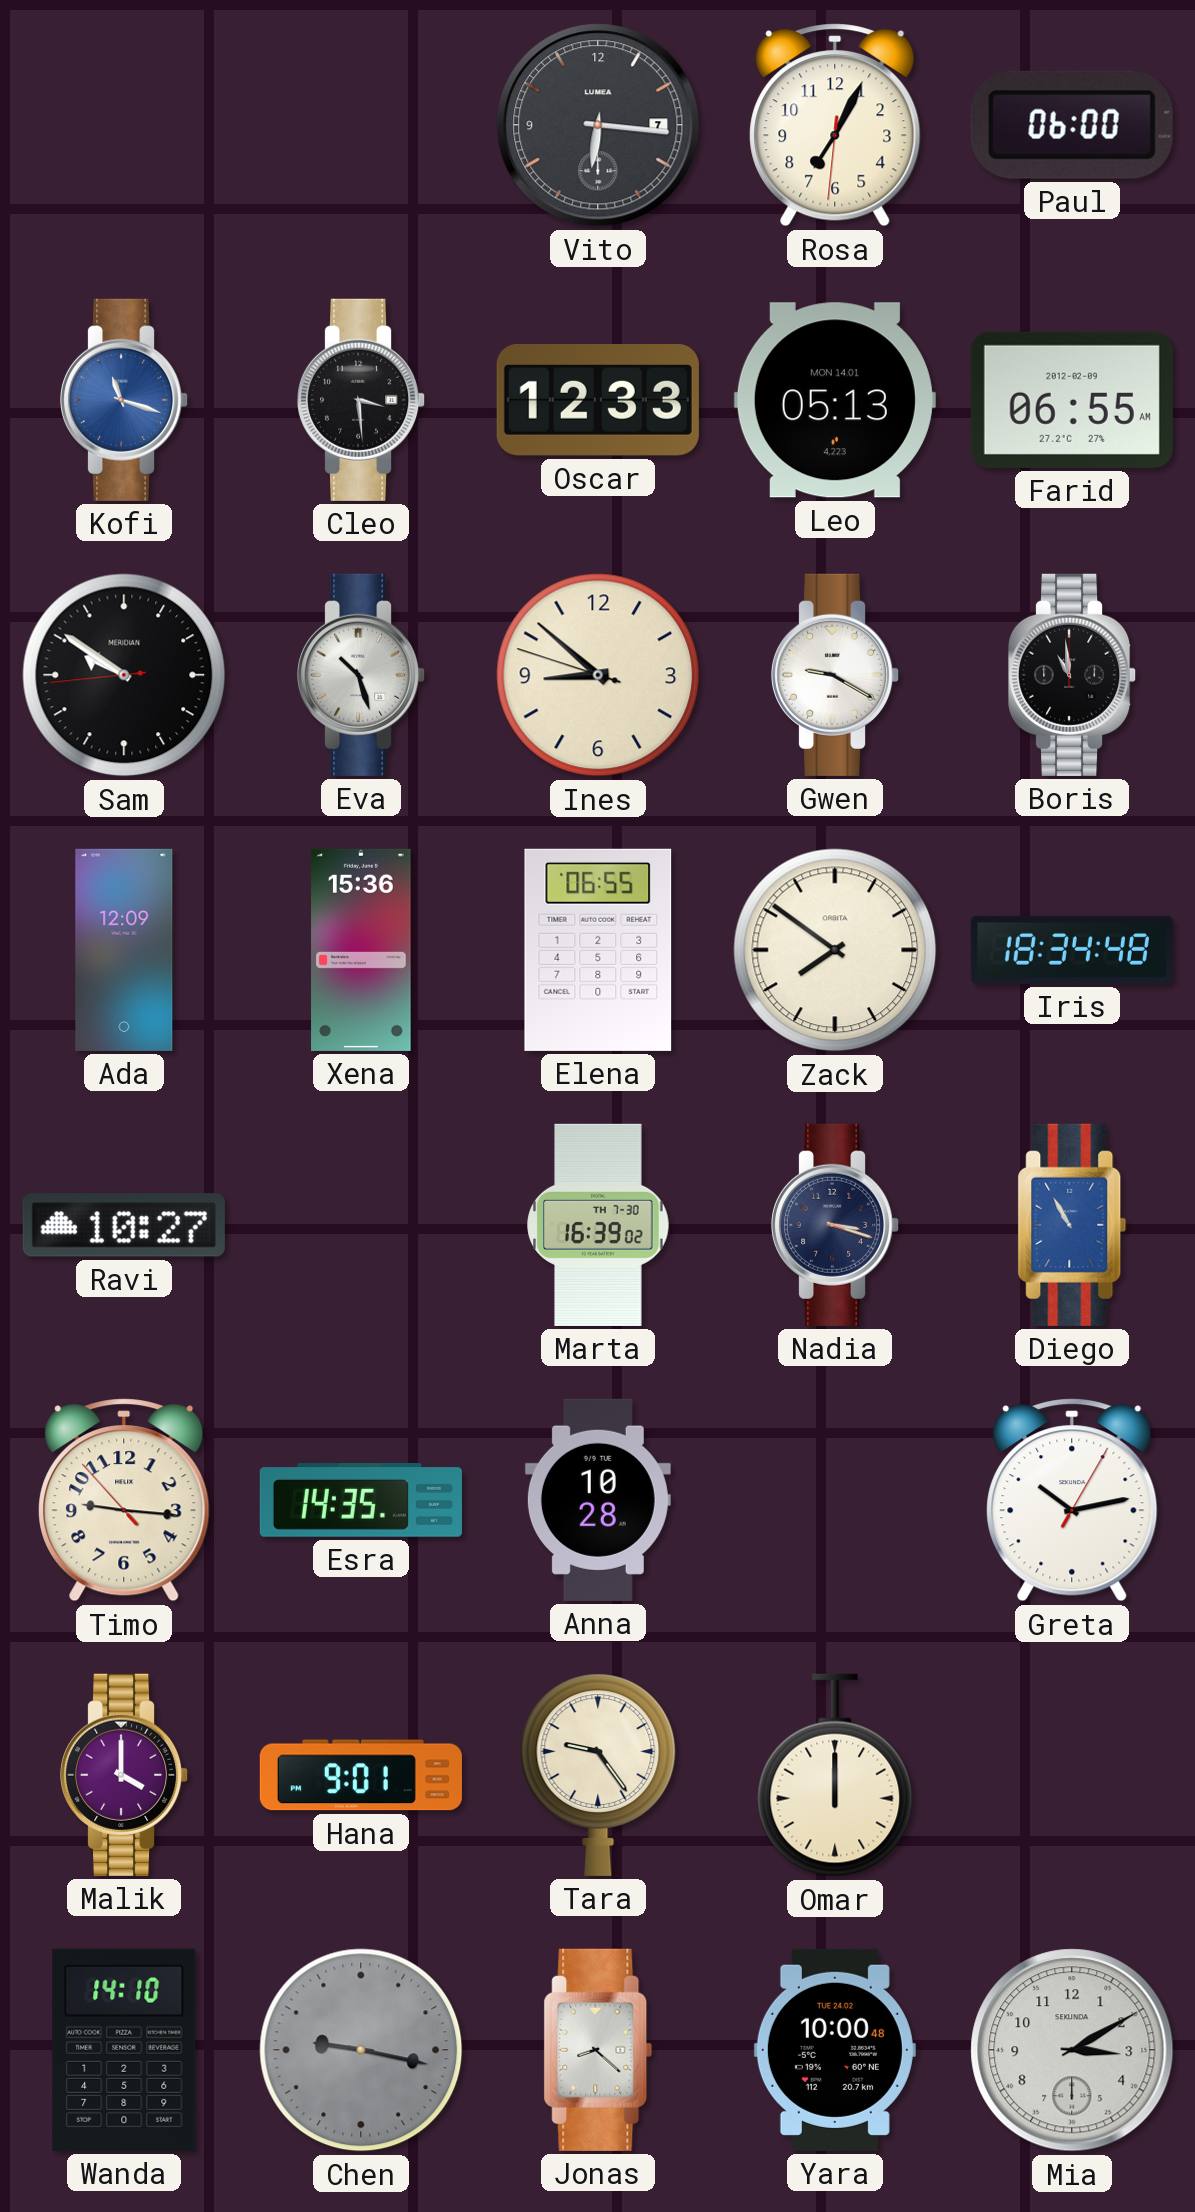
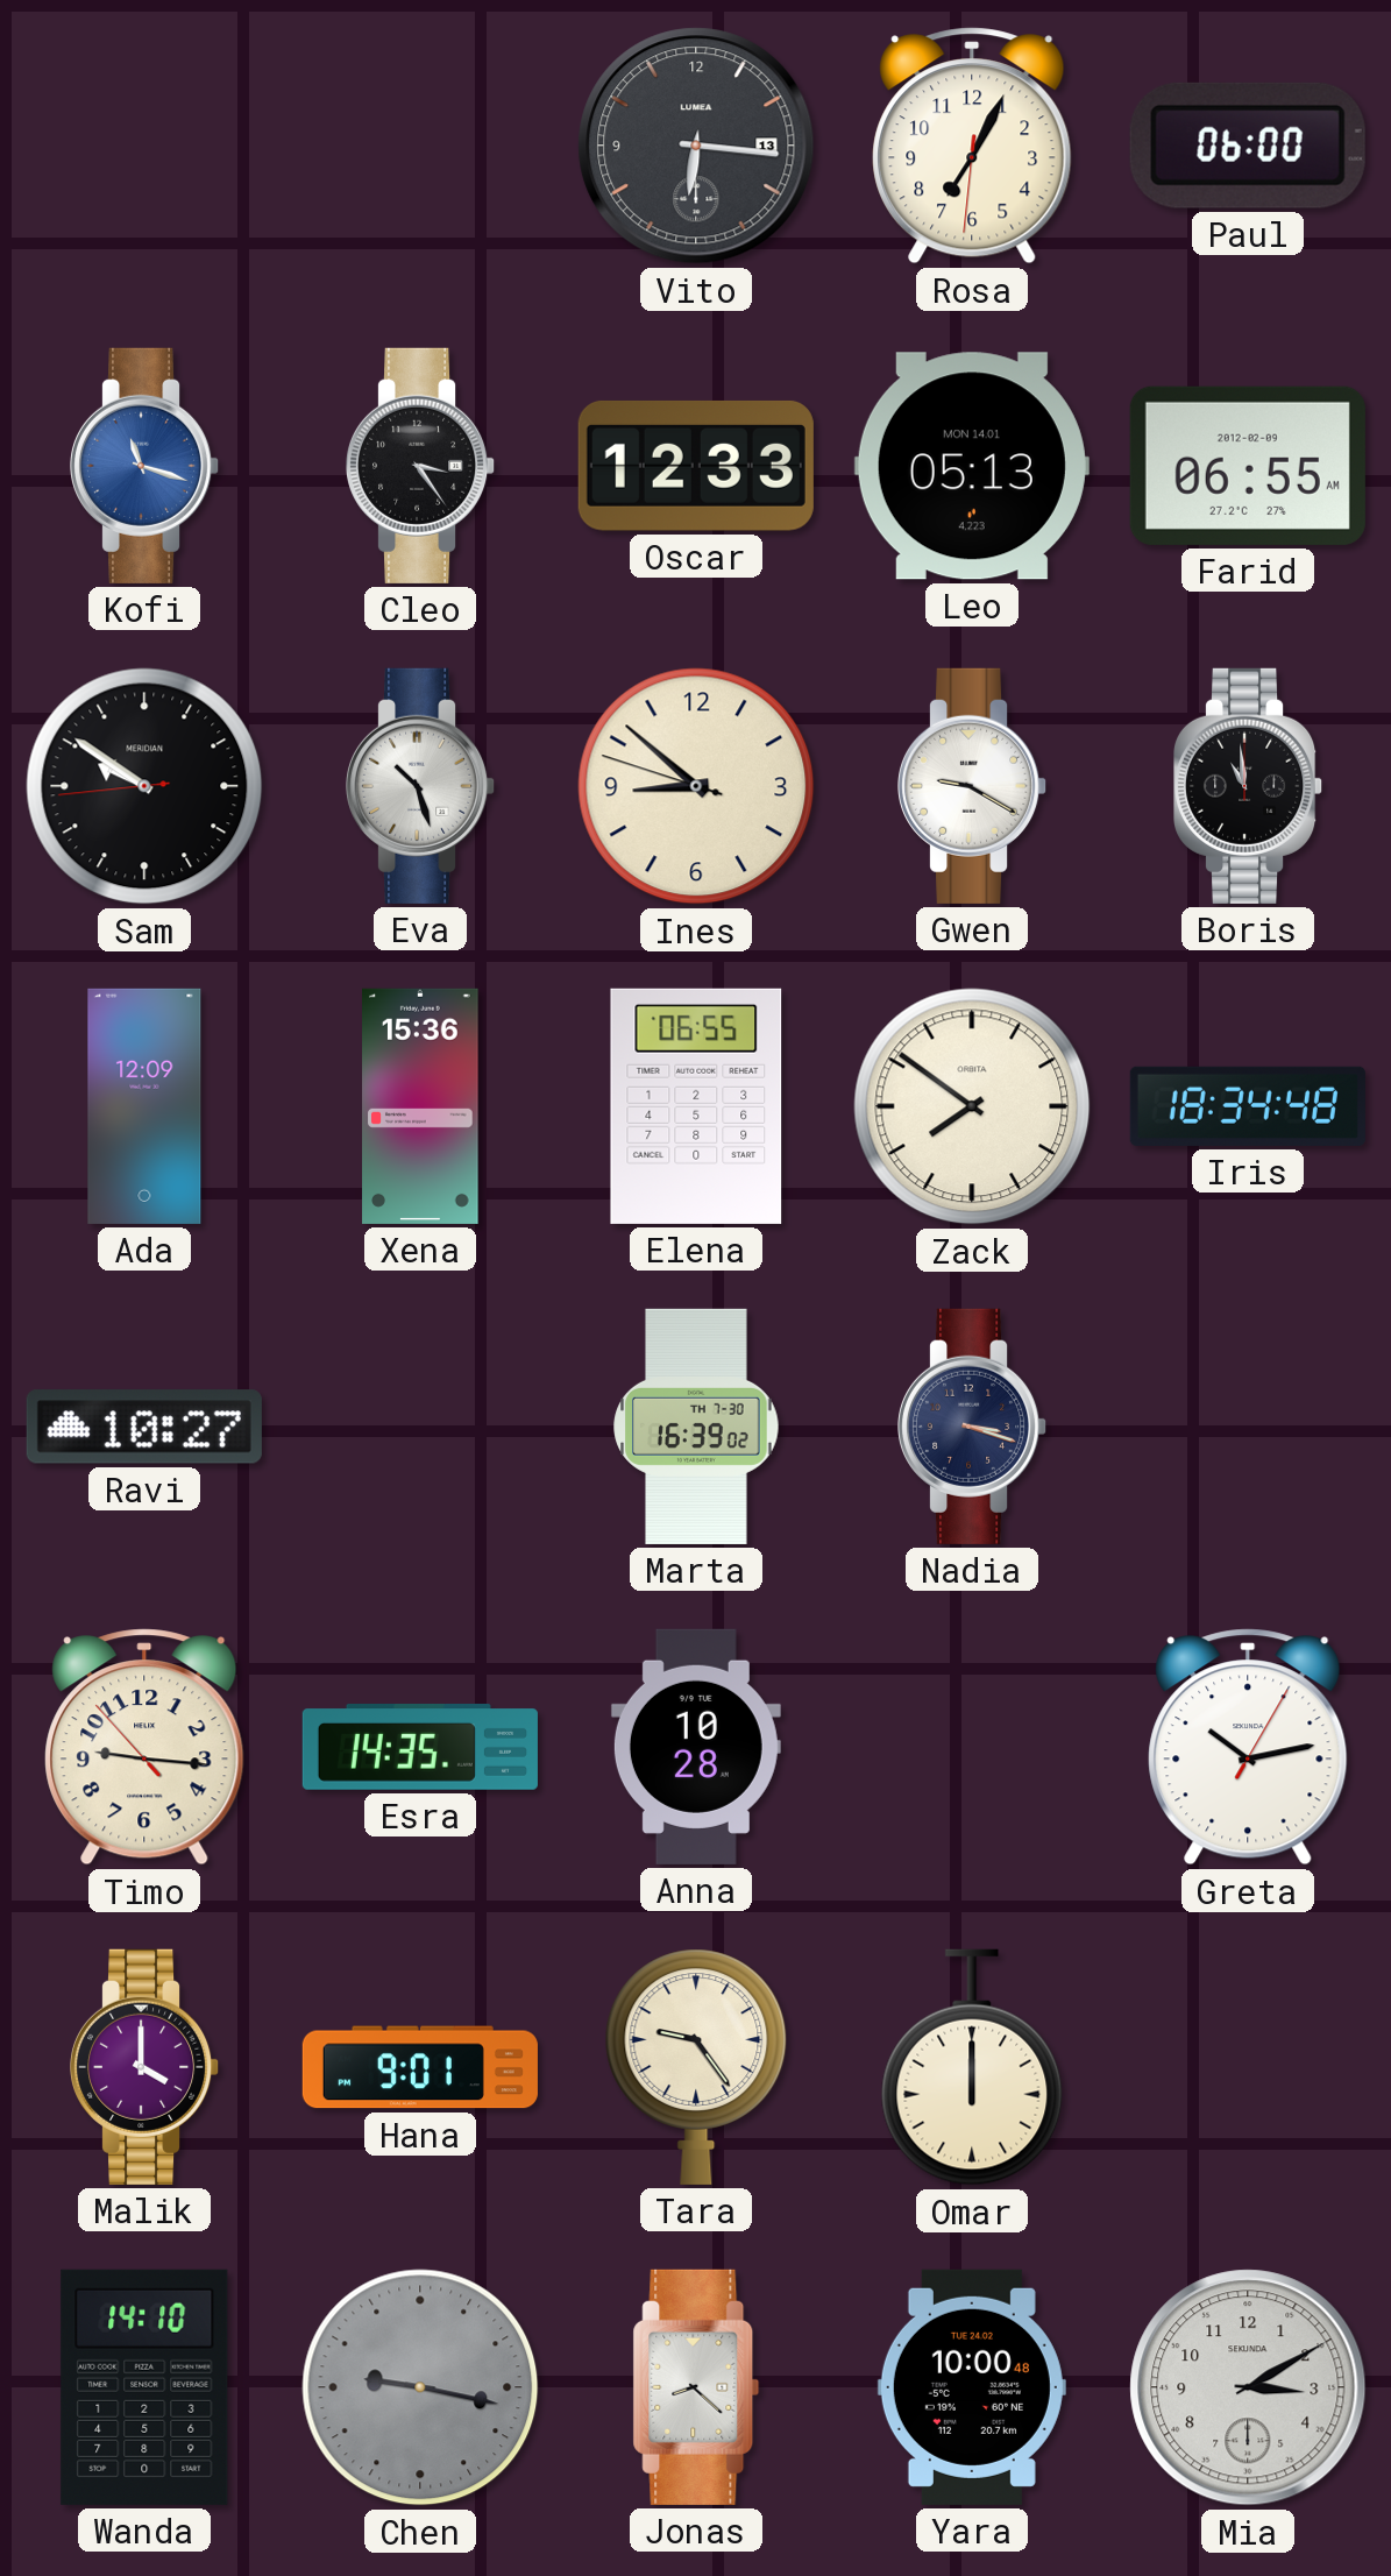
Vito date: 7 -> 13
Cleo: 3:29 -> 3:24
Diego: 10:55 -> none
